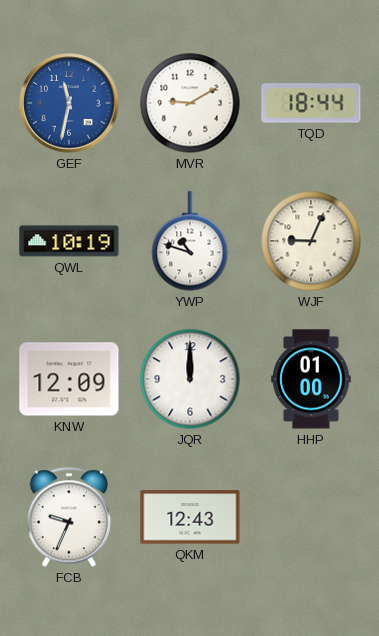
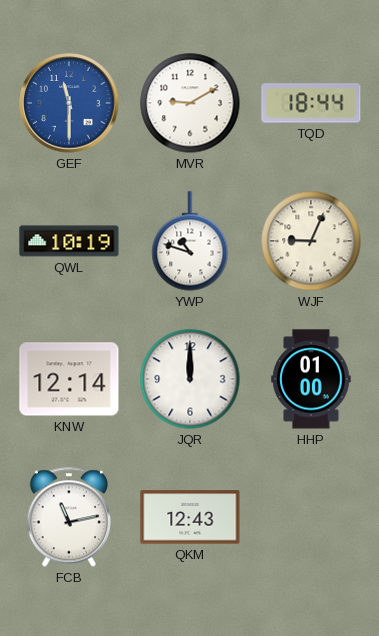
GEF: 11:32 -> 11:30
KNW: 12:09 -> 12:14
FCB: 9:34 -> 11:13
